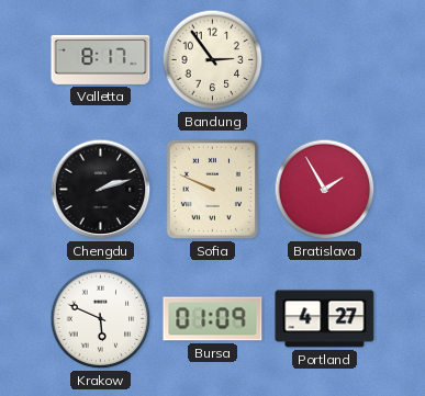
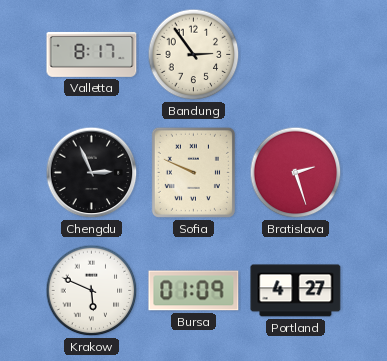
Chengdu: 2:12 -> 2:56
Bratislava: 1:55 -> 2:27
